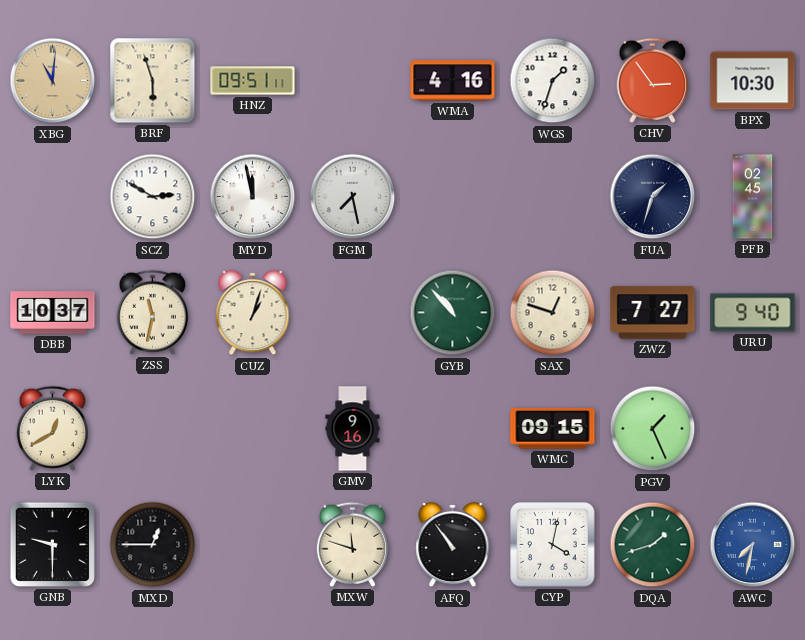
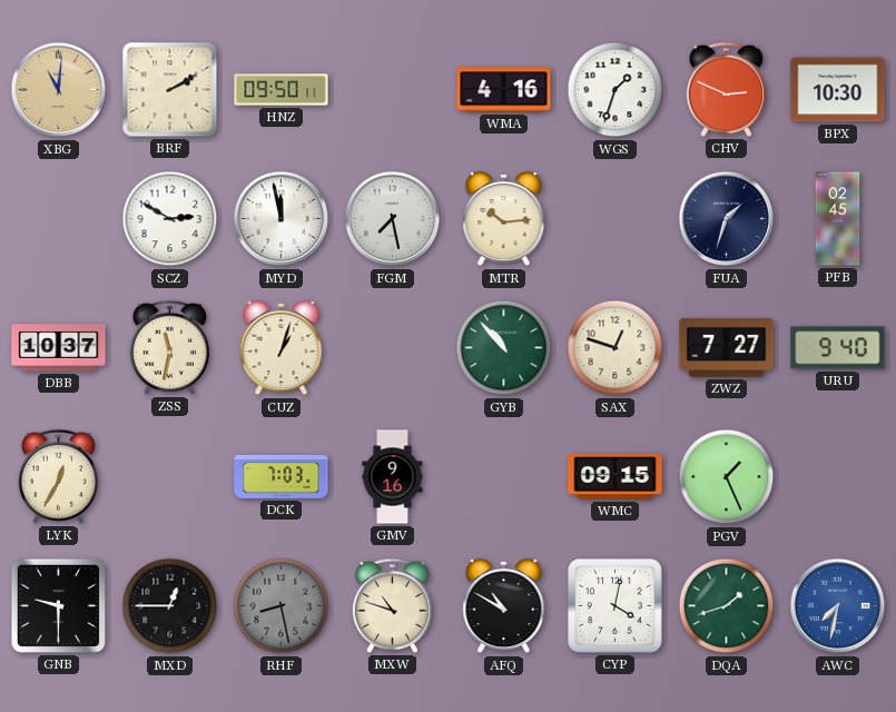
BRF: 5:57 -> 2:10
HNZ: 09:51 -> 09:50
CHV: 2:54 -> 2:49
MTR: none -> 10:14
LYK: 12:40 -> 12:35
DCK: none -> 7:03
RHF: none -> 8:28
MXW: 11:48 -> 10:48
AFQ: 10:54 -> 10:50
